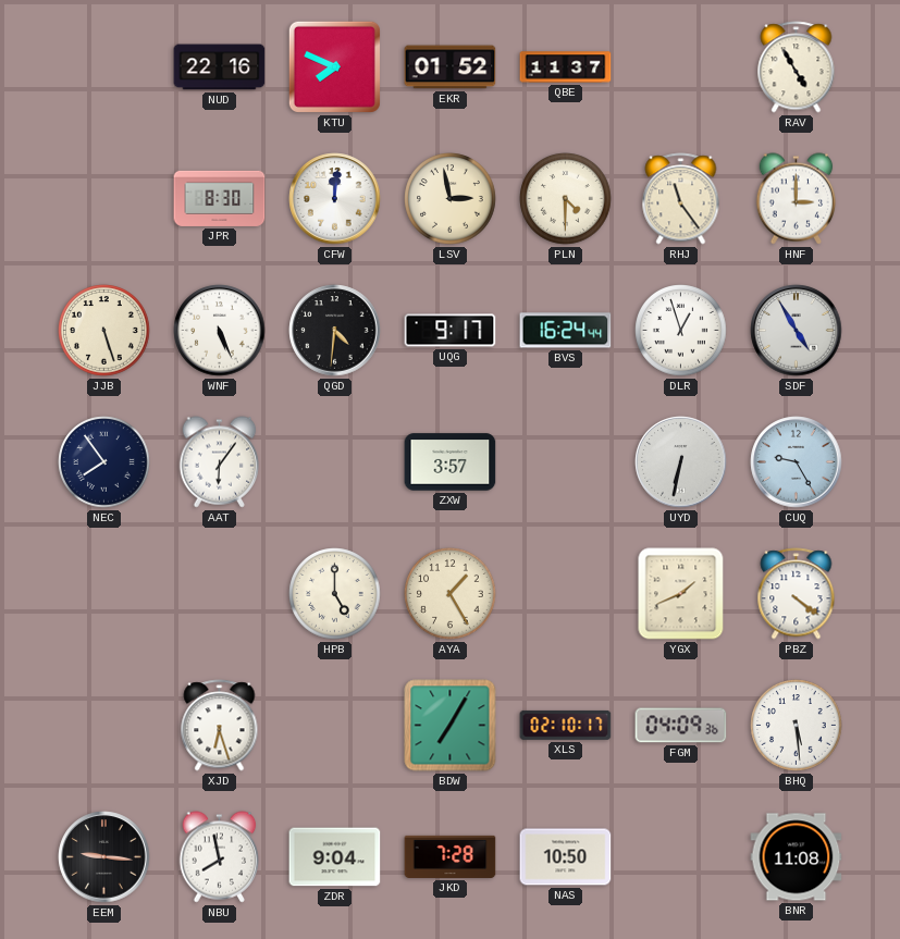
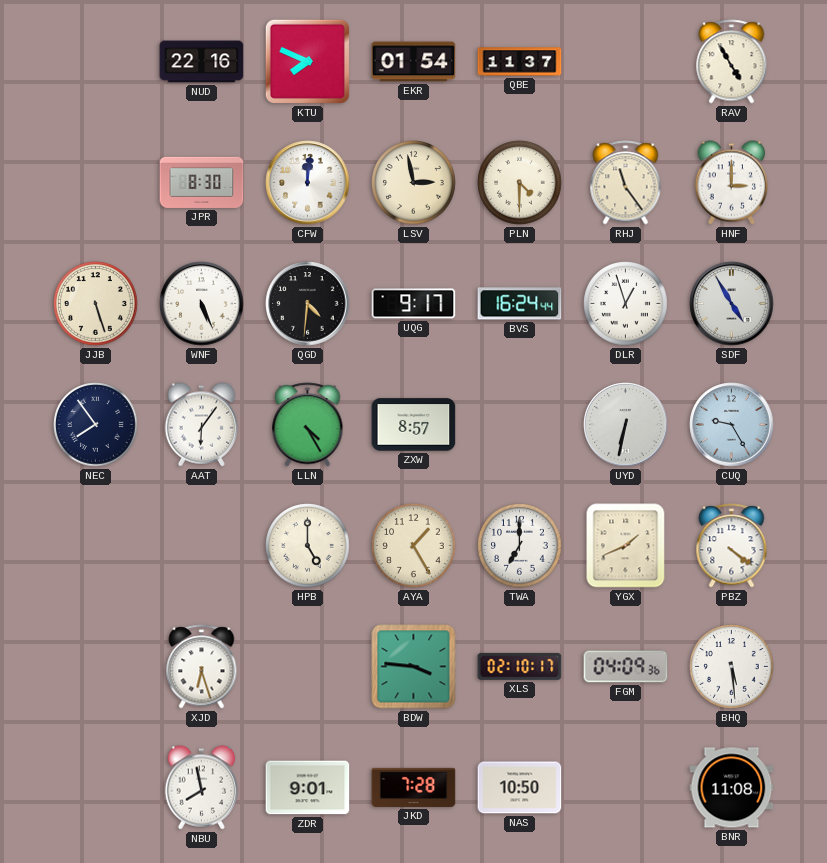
EKR: 01:52 -> 01:54
LLN: none -> 4:25
ZXW: 3:57 -> 8:57
TWA: none -> 7:00
BDW: 7:05 -> 3:46
EEM: 9:16 -> none
ZDR: 9:04 -> 9:01
